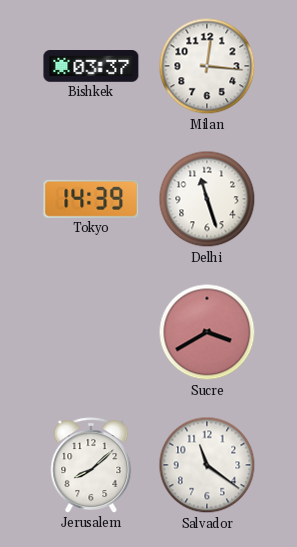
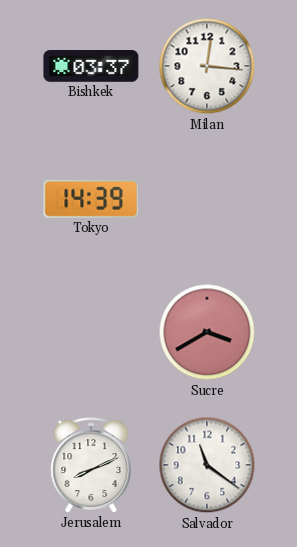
Delhi: 11:27 -> none
Jerusalem: 8:08 -> 8:11
